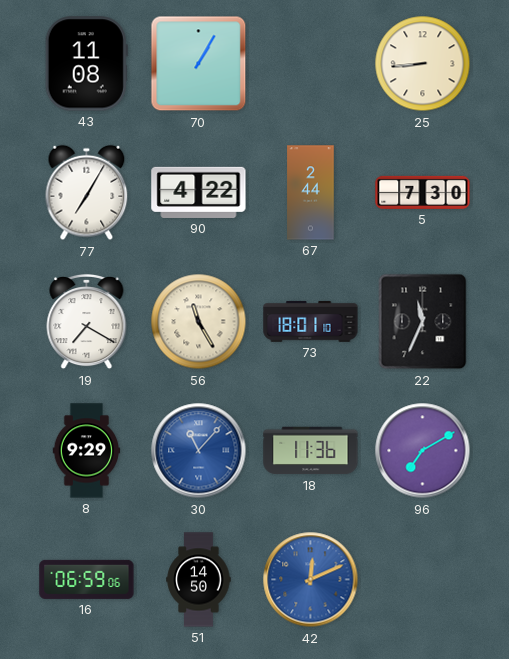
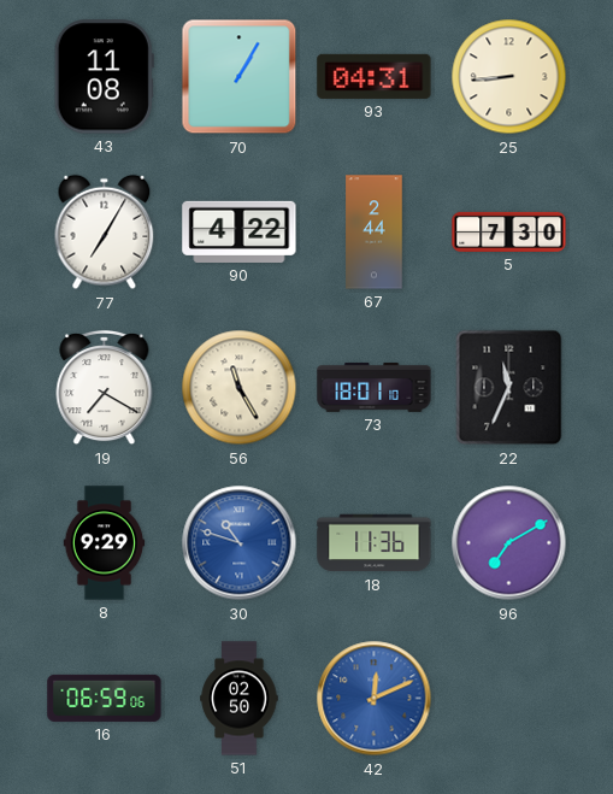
93: none -> 04:31
30: 11:07 -> 10:48
51: 14:50 -> 02:50
